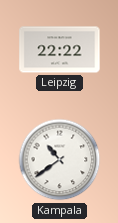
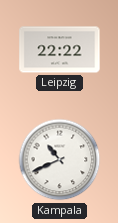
Kampala: 10:39 -> 10:41
